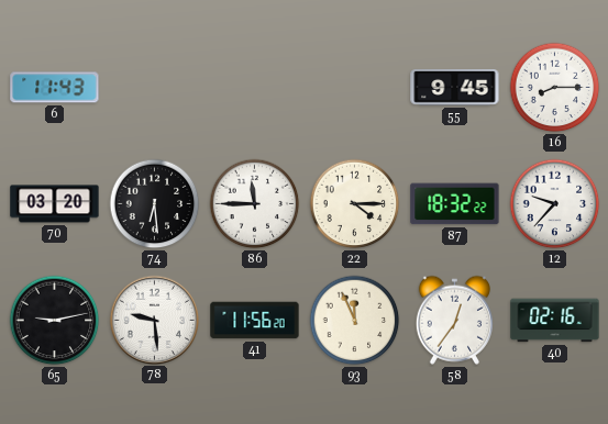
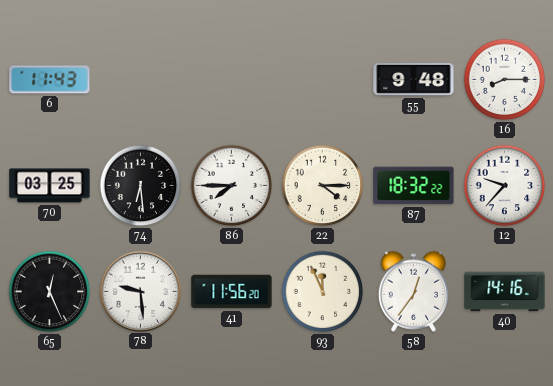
55: 9:45 -> 9:48
70: 03:20 -> 03:25
86: 11:45 -> 7:45
65: 9:13 -> 12:26
40: 02:16 -> 14:16
